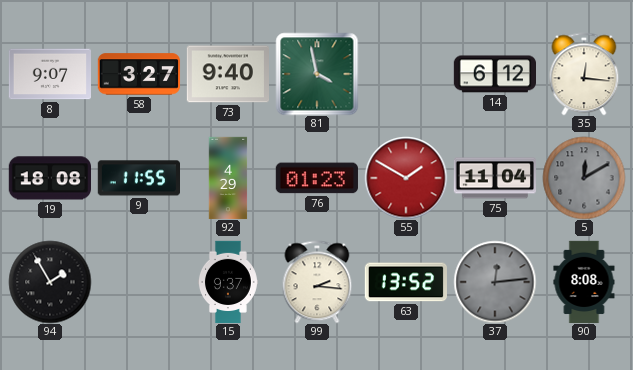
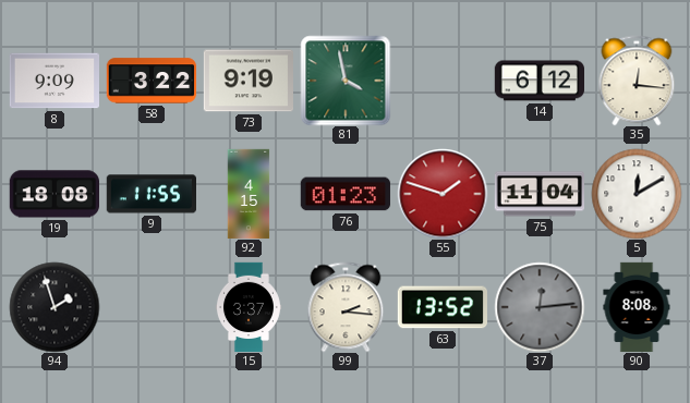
8: 9:07 -> 9:09
58: 3:27 -> 3:22
73: 9:40 -> 9:19
92: 4:29 -> 4:15
55: 1:50 -> 1:48
5 dial: grey -> white
94: 1:55 -> 1:57
15: 9:37 -> 3:37
